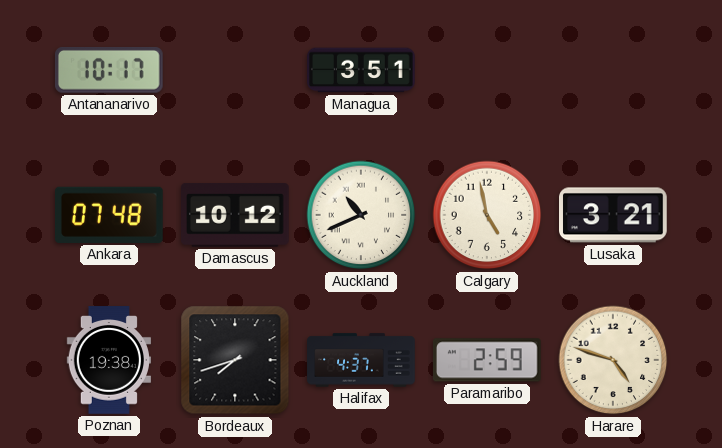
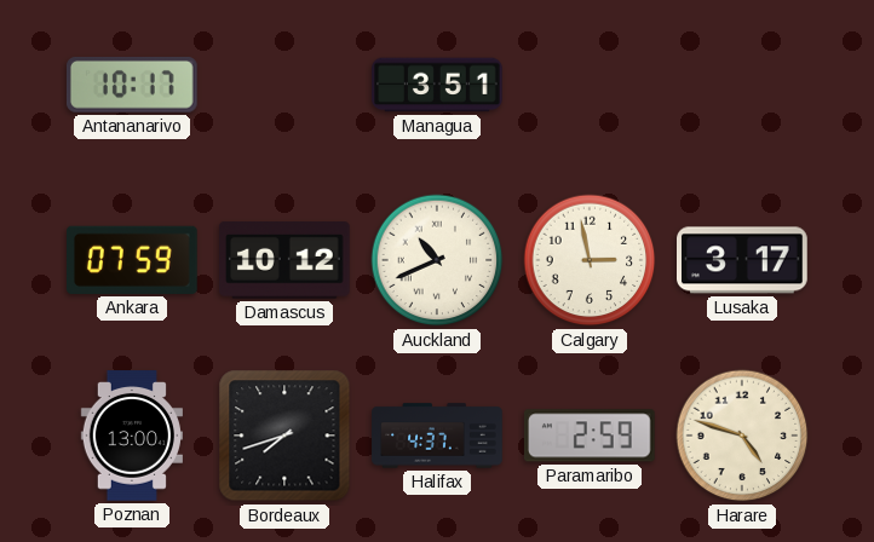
Ankara: 07:48 -> 07:59
Calgary: 4:58 -> 2:58
Lusaka: 3:21 -> 3:17
Poznan: 19:38 -> 13:00
